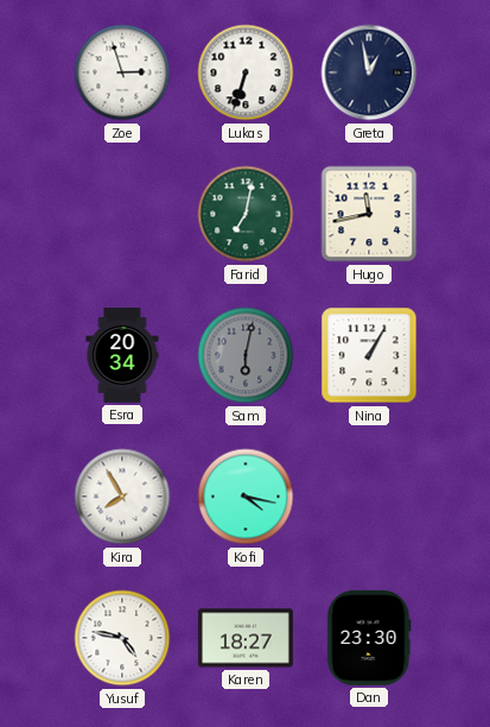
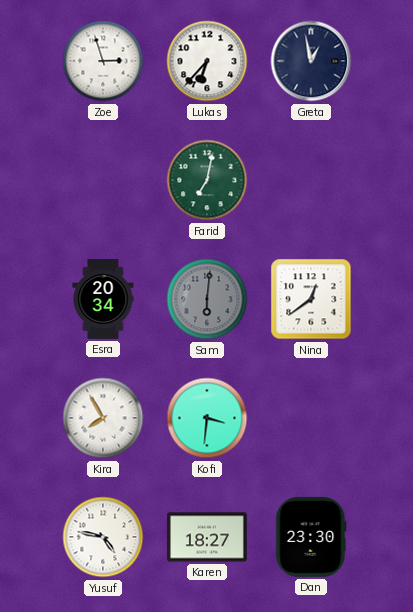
Lukas: 6:33 -> 6:37
Hugo: 11:43 -> none
Sam: 6:02 -> 6:01
Nina: 1:05 -> 12:39
Kofi: 4:17 -> 3:31
